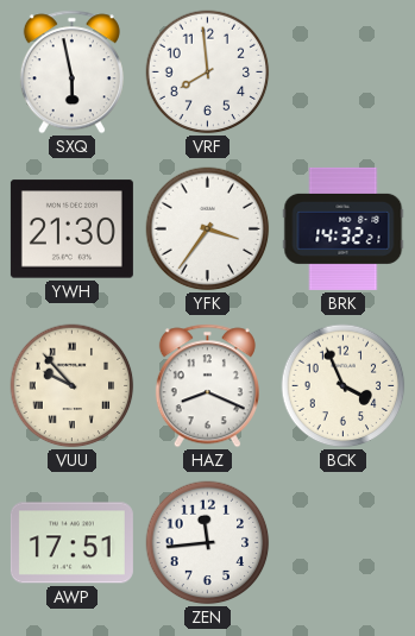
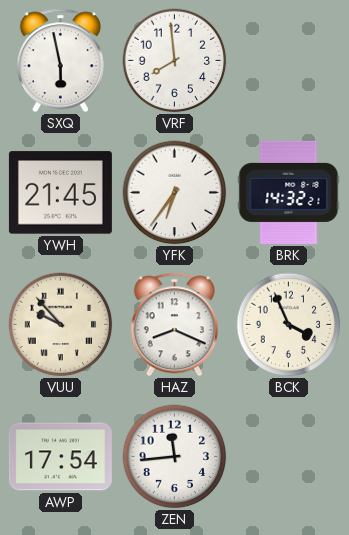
YWH: 21:30 -> 21:45
YFK: 3:36 -> 6:36
AWP: 17:51 -> 17:54
